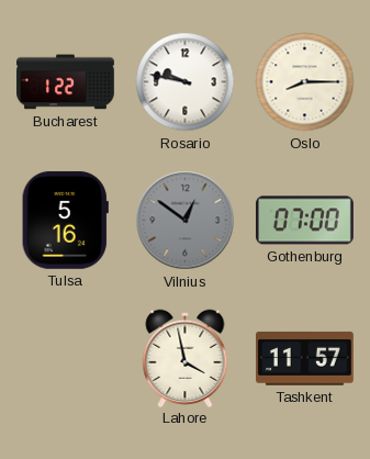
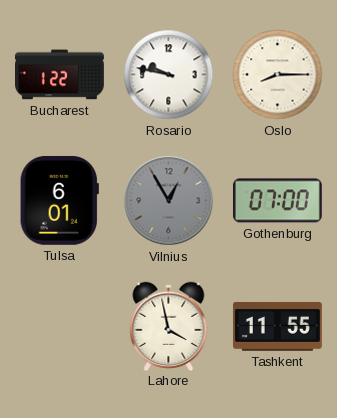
Tulsa: 5:16 -> 6:01
Vilnius: 12:51 -> 12:55
Tashkent: 11:57 -> 11:55
